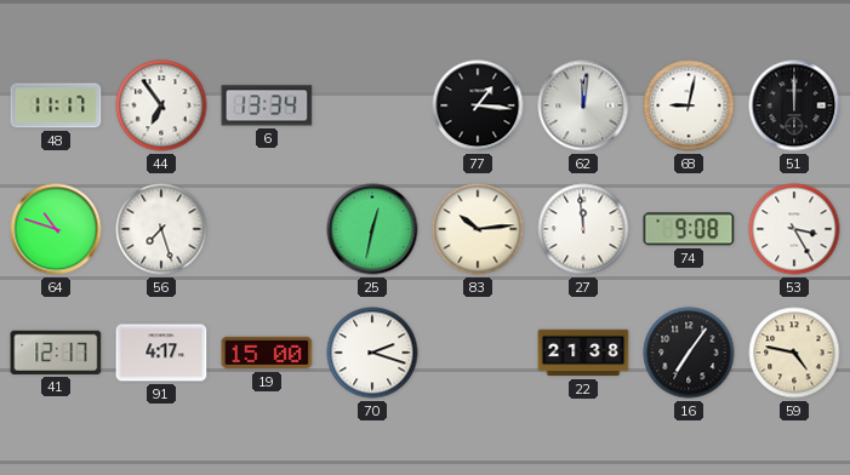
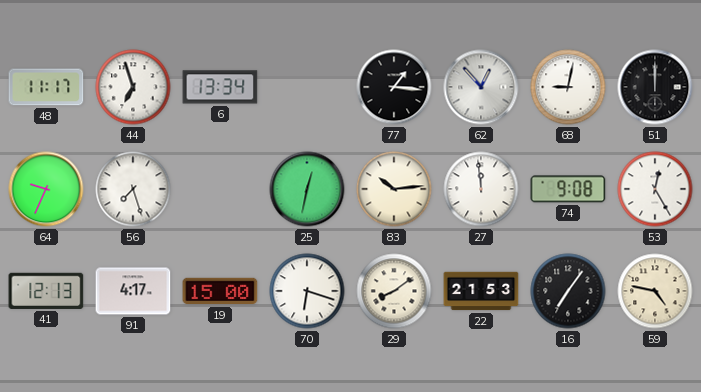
44: 6:54 -> 6:57
62: 12:01 -> 12:53
64: 10:48 -> 9:34
53: 3:25 -> 12:25
41: 12:17 -> 12:13
70: 2:18 -> 6:18
29: none -> 8:09
22: 21:38 -> 21:53
